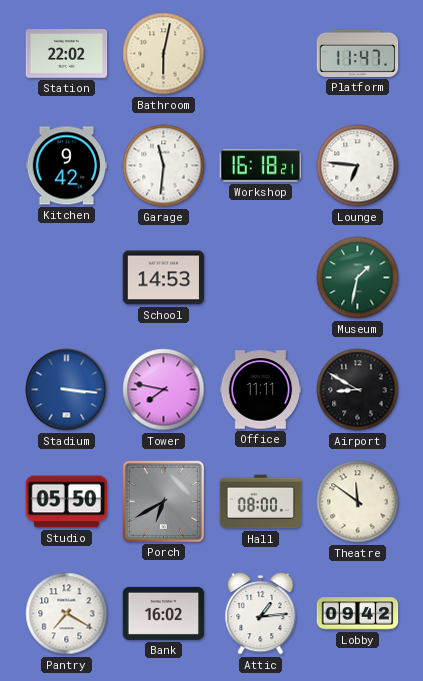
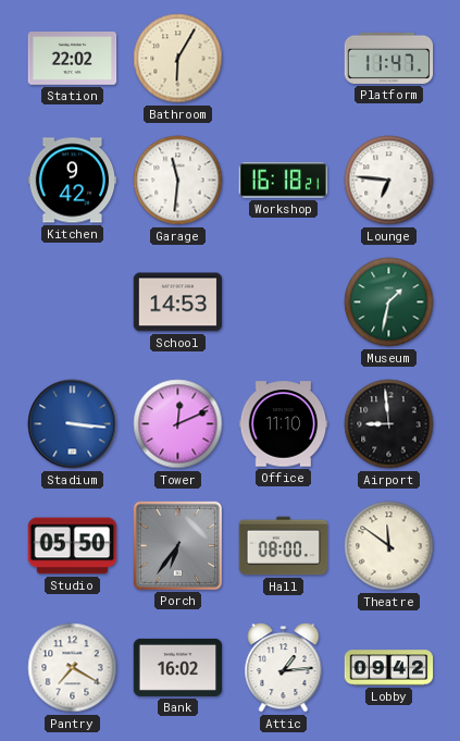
Bathroom: 6:02 -> 6:05
Tower: 7:47 -> 12:11
Office: 11:11 -> 11:10
Airport: 8:50 -> 8:59
Porch: 6:40 -> 6:36
